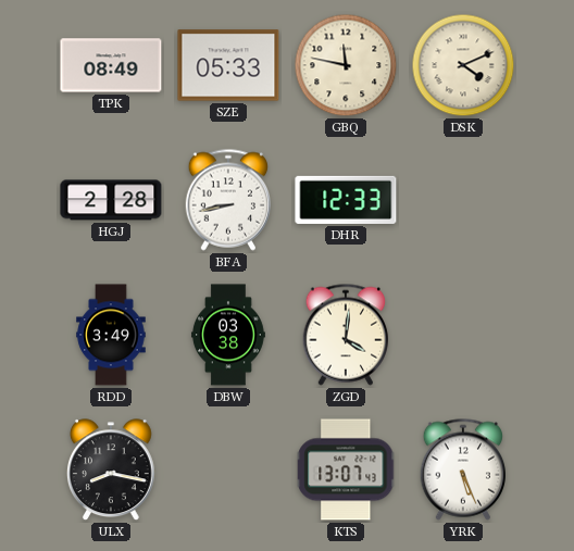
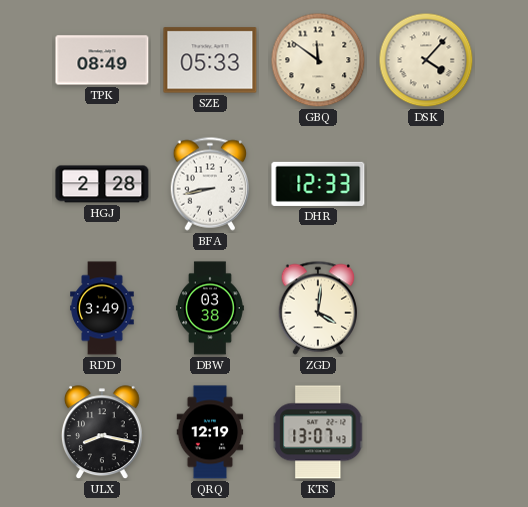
GBQ: 11:47 -> 11:51
DSK: 4:11 -> 4:07
QRQ: none -> 12:19
YRK: 5:26 -> none
